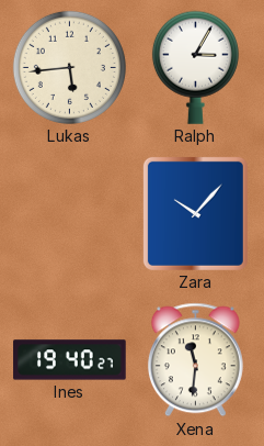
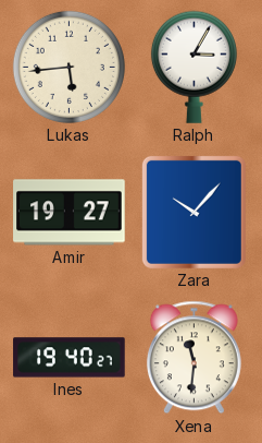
Amir: none -> 19:27
